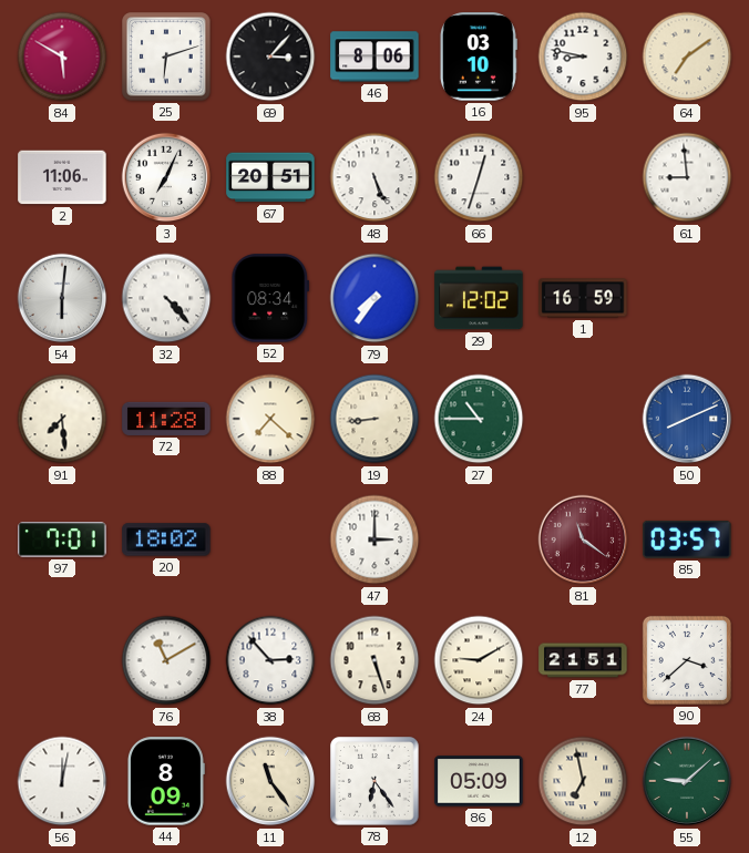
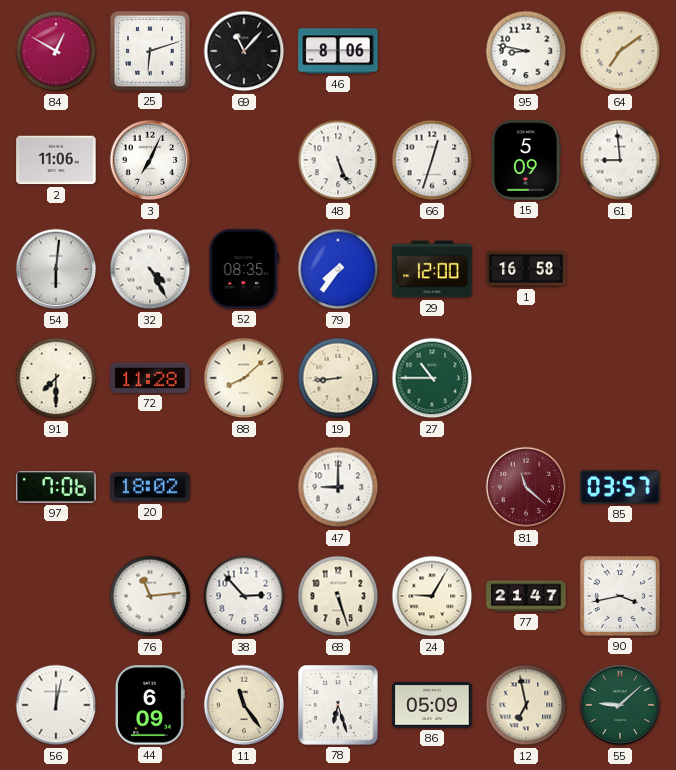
84: 5:50 -> 12:50
69: 3:07 -> 11:07
16: 03:10 -> none
67: 20:51 -> none
15: none -> 5:09
32: 4:23 -> 4:25
52: 08:34 -> 08:35
29: 12:02 -> 12:00
1: 16:59 -> 16:58
91: 7:29 -> 7:30
88: 7:22 -> 8:08
50: 8:11 -> none
97: 7:01 -> 7:06
47: 3:00 -> 9:00
81: 11:21 -> 11:22
76: 11:10 -> 11:14
24: 9:10 -> 9:05
77: 21:51 -> 21:47
90: 3:38 -> 3:43
44: 8:09 -> 6:09
78: 6:24 -> 6:27
